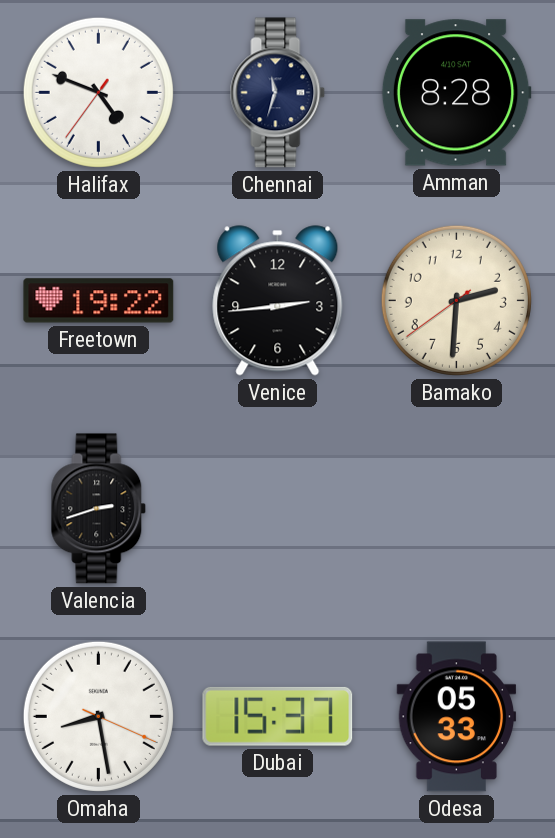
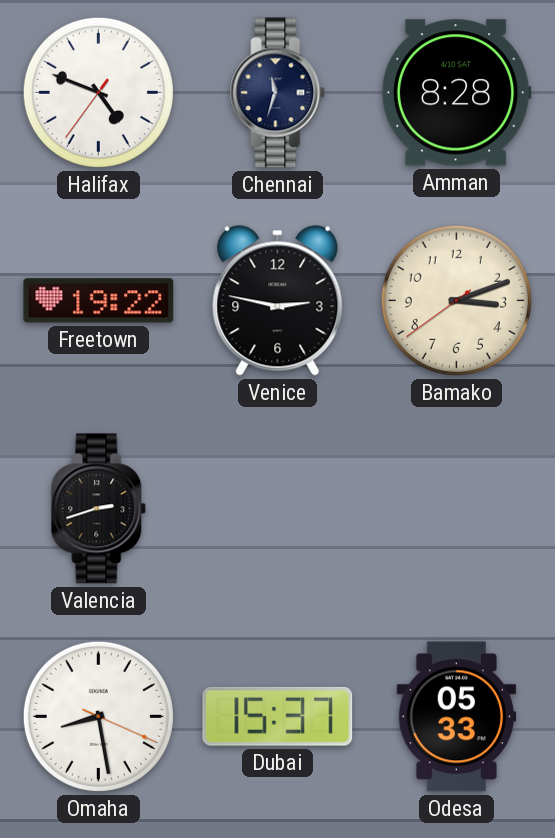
Venice: 2:44 -> 2:47
Bamako: 2:30 -> 3:11
